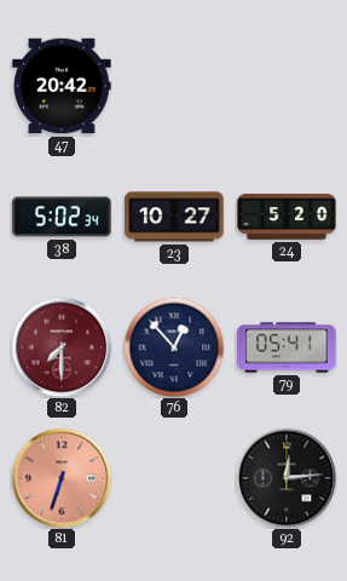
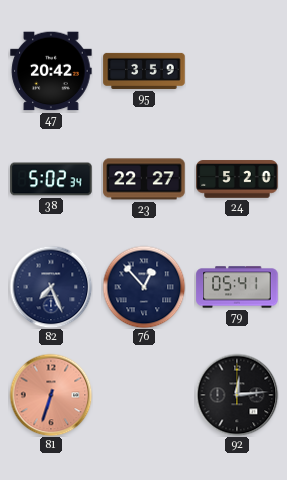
95: none -> 3:59
23: 10:27 -> 22:27
82: 7:30 -> 7:26
82 dial: burgundy -> navy
